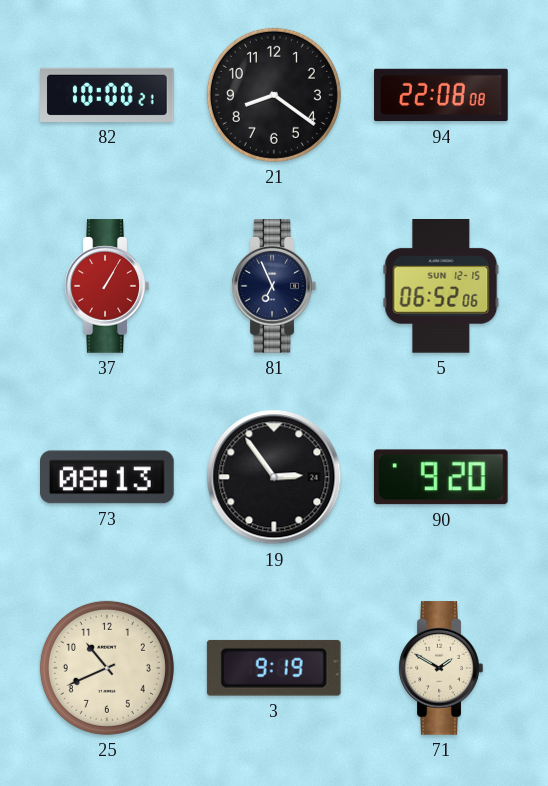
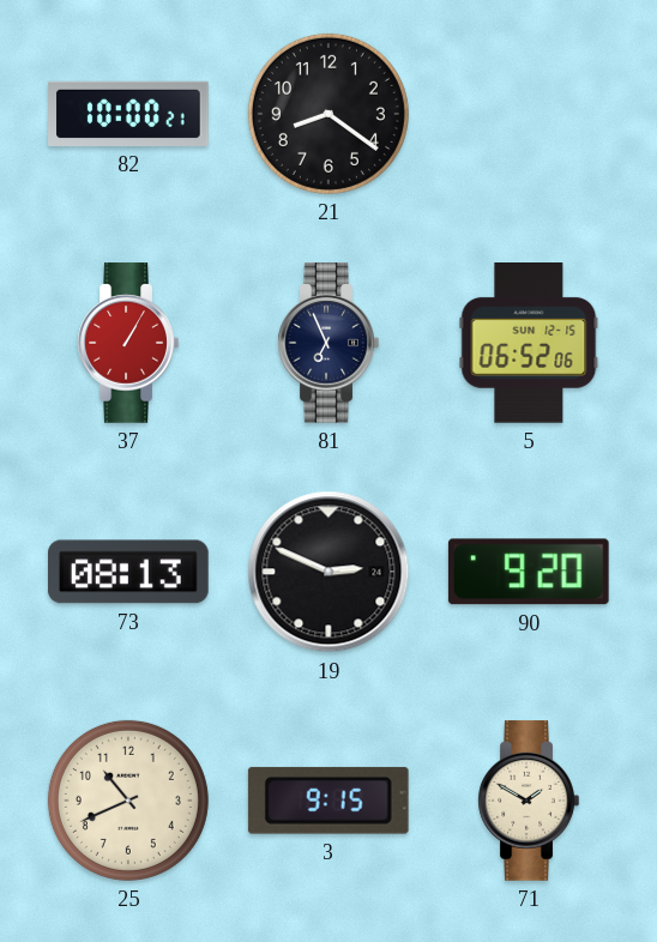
94: 22:08 -> none
19: 2:54 -> 2:49
3: 9:19 -> 9:15
